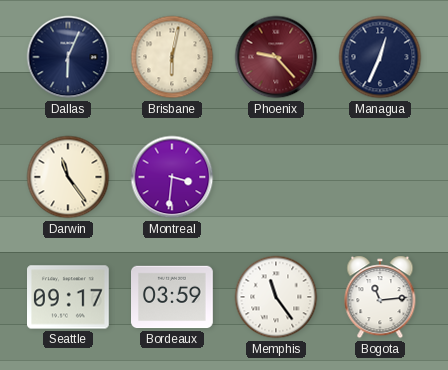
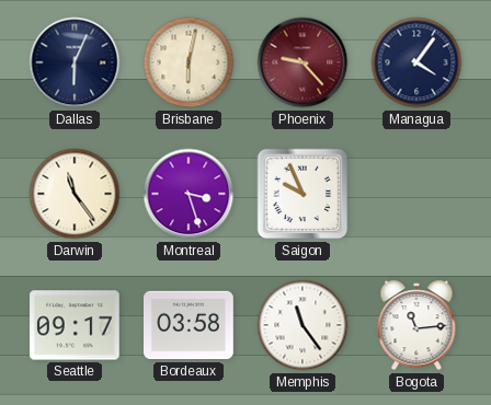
Managua: 12:34 -> 4:06
Montreal: 3:31 -> 3:27
Saigon: none -> 9:56
Bordeaux: 03:59 -> 03:58
